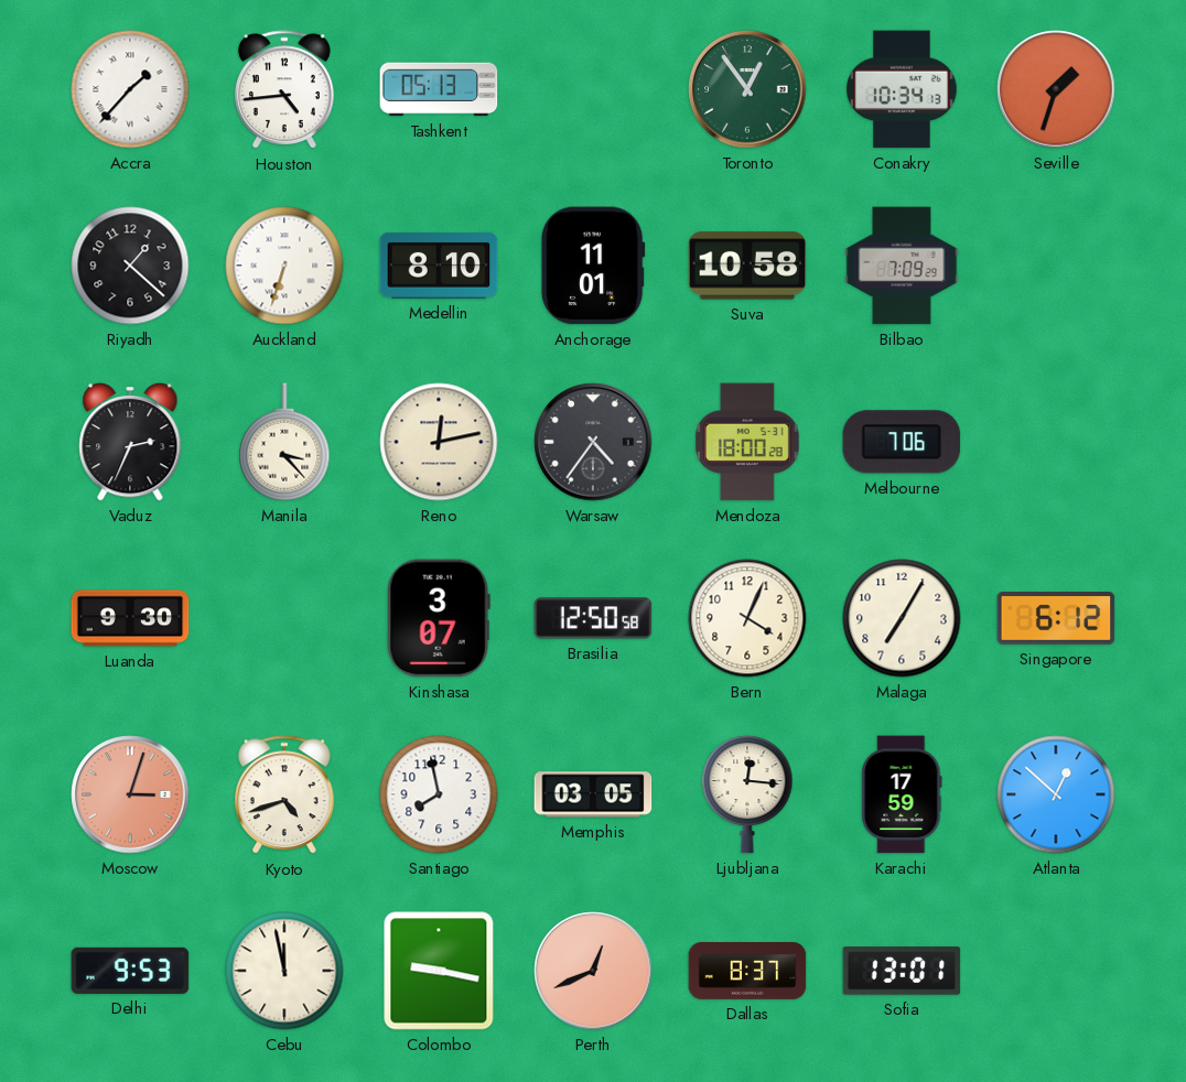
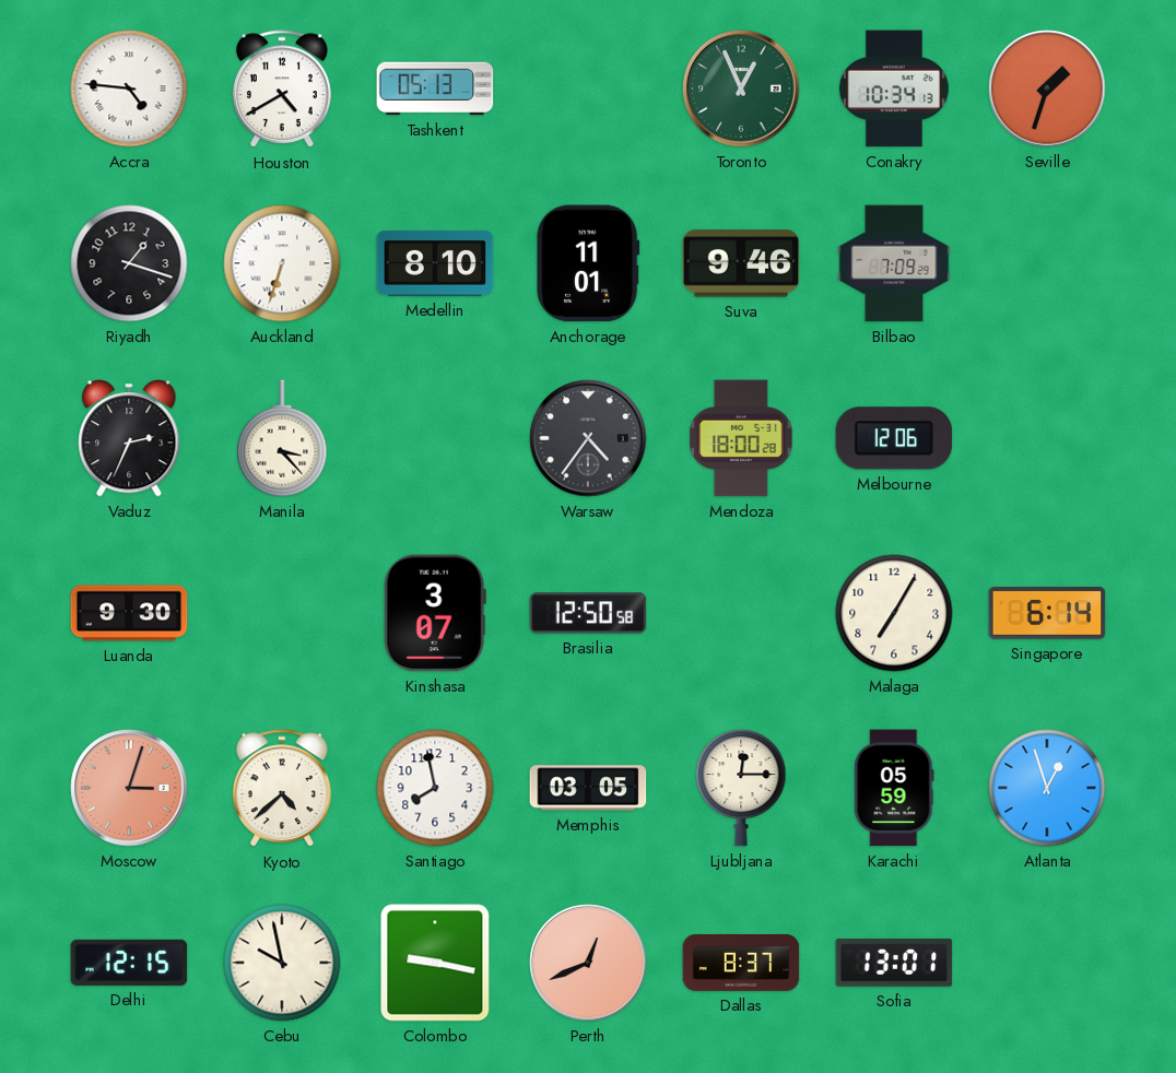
Accra: 1:37 -> 4:46
Houston: 4:44 -> 4:40
Toronto: 12:54 -> 12:56
Riyadh: 1:22 -> 1:18
Suva: 10:58 -> 9:46
Reno: 12:13 -> none
Melbourne: 7:06 -> 12:06
Bern: 4:04 -> none
Singapore: 6:12 -> 6:14
Kyoto: 4:42 -> 4:38
Ljubljana: 12:16 -> 12:15
Karachi: 17:59 -> 05:59
Atlanta: 12:52 -> 12:57
Delhi: 9:53 -> 12:15
Cebu: 11:58 -> 9:58
